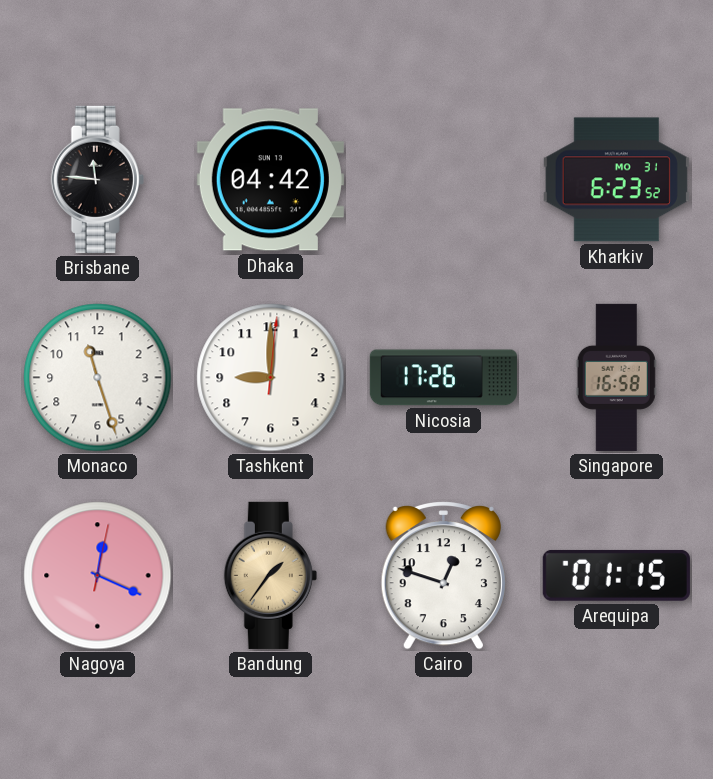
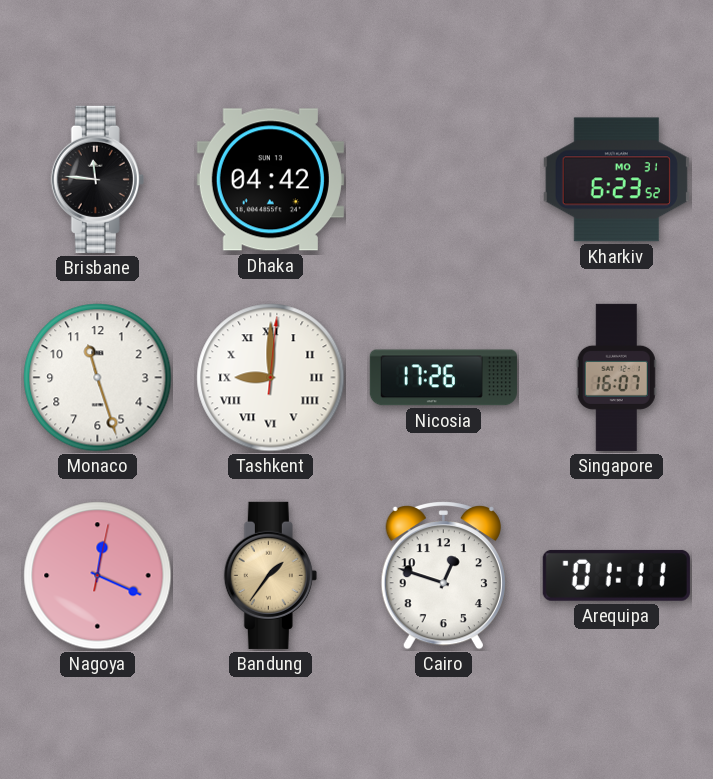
Tashkent numerals: Arabic -> Roman
Singapore: 16:58 -> 16:07
Arequipa: 01:15 -> 01:11
